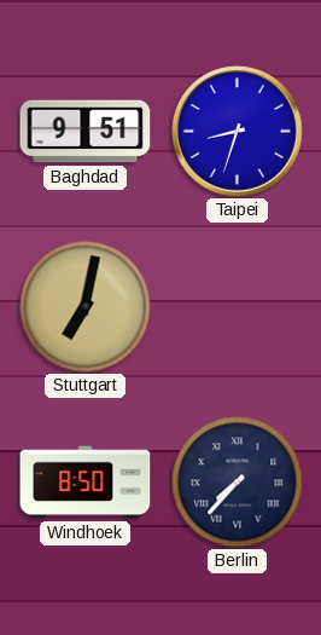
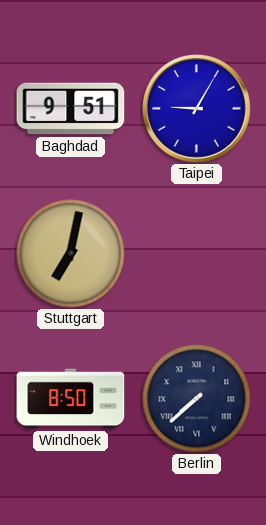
Taipei: 8:33 -> 9:05
Berlin: 7:37 -> 7:38
